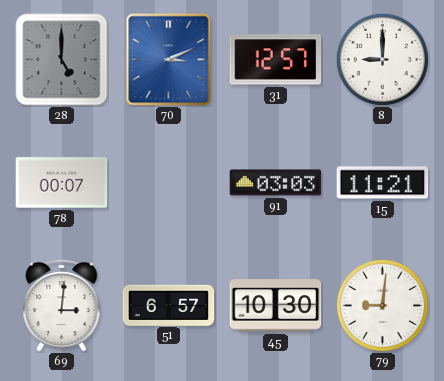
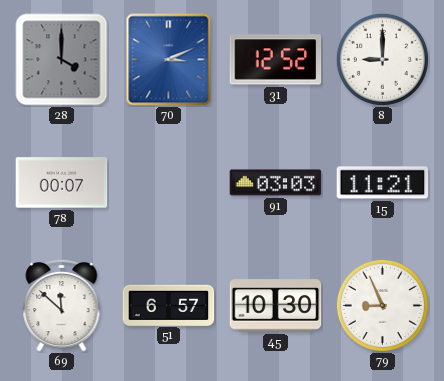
28: 5:00 -> 4:00
31: 12:57 -> 12:52
69: 3:01 -> 11:52
79: 9:01 -> 8:56
